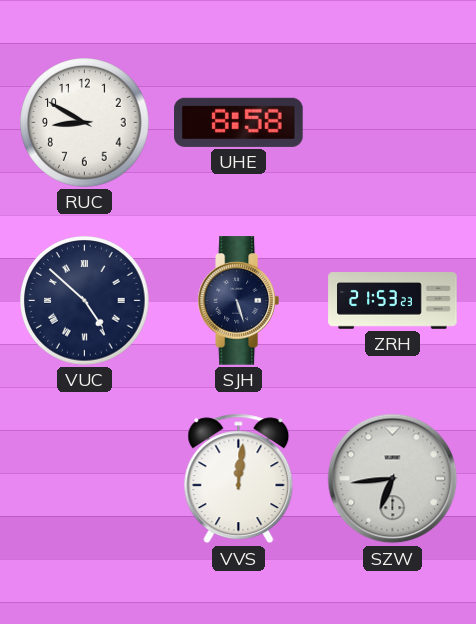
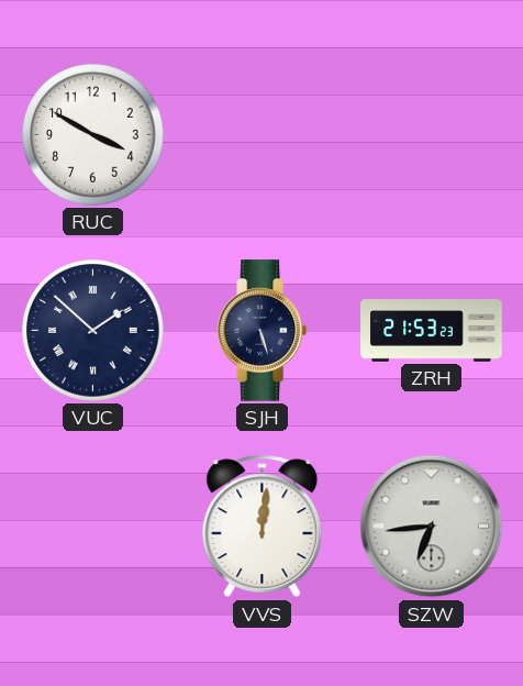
RUC: 8:50 -> 3:50
UHE: 8:58 -> none
VUC: 4:52 -> 1:52
